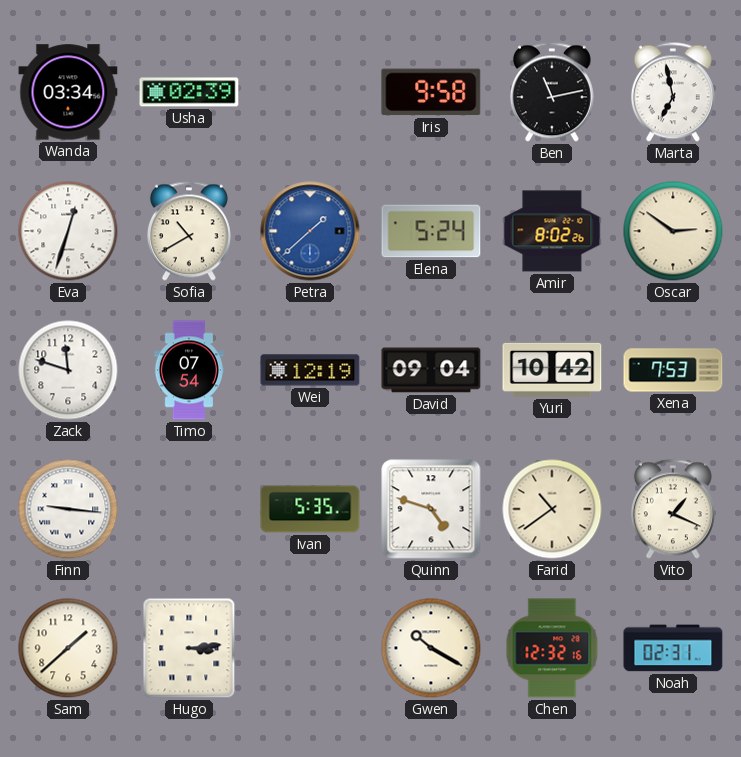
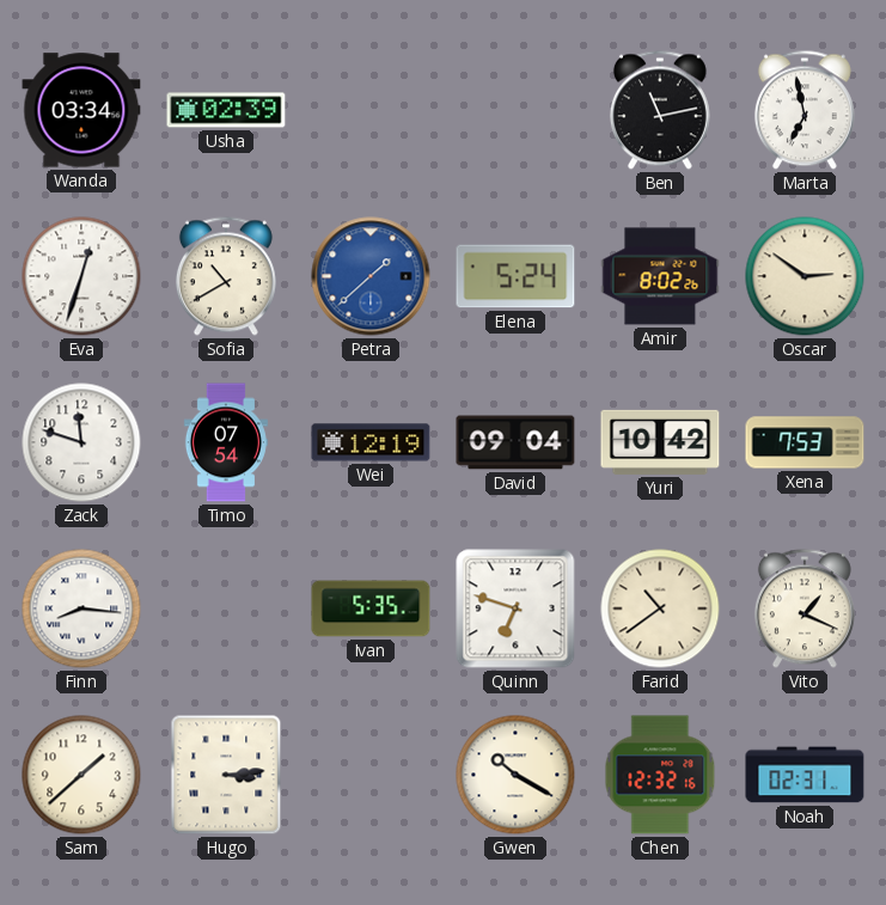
Iris: 9:58 -> none
Finn: 9:16 -> 8:16
Quinn: 4:48 -> 6:48
